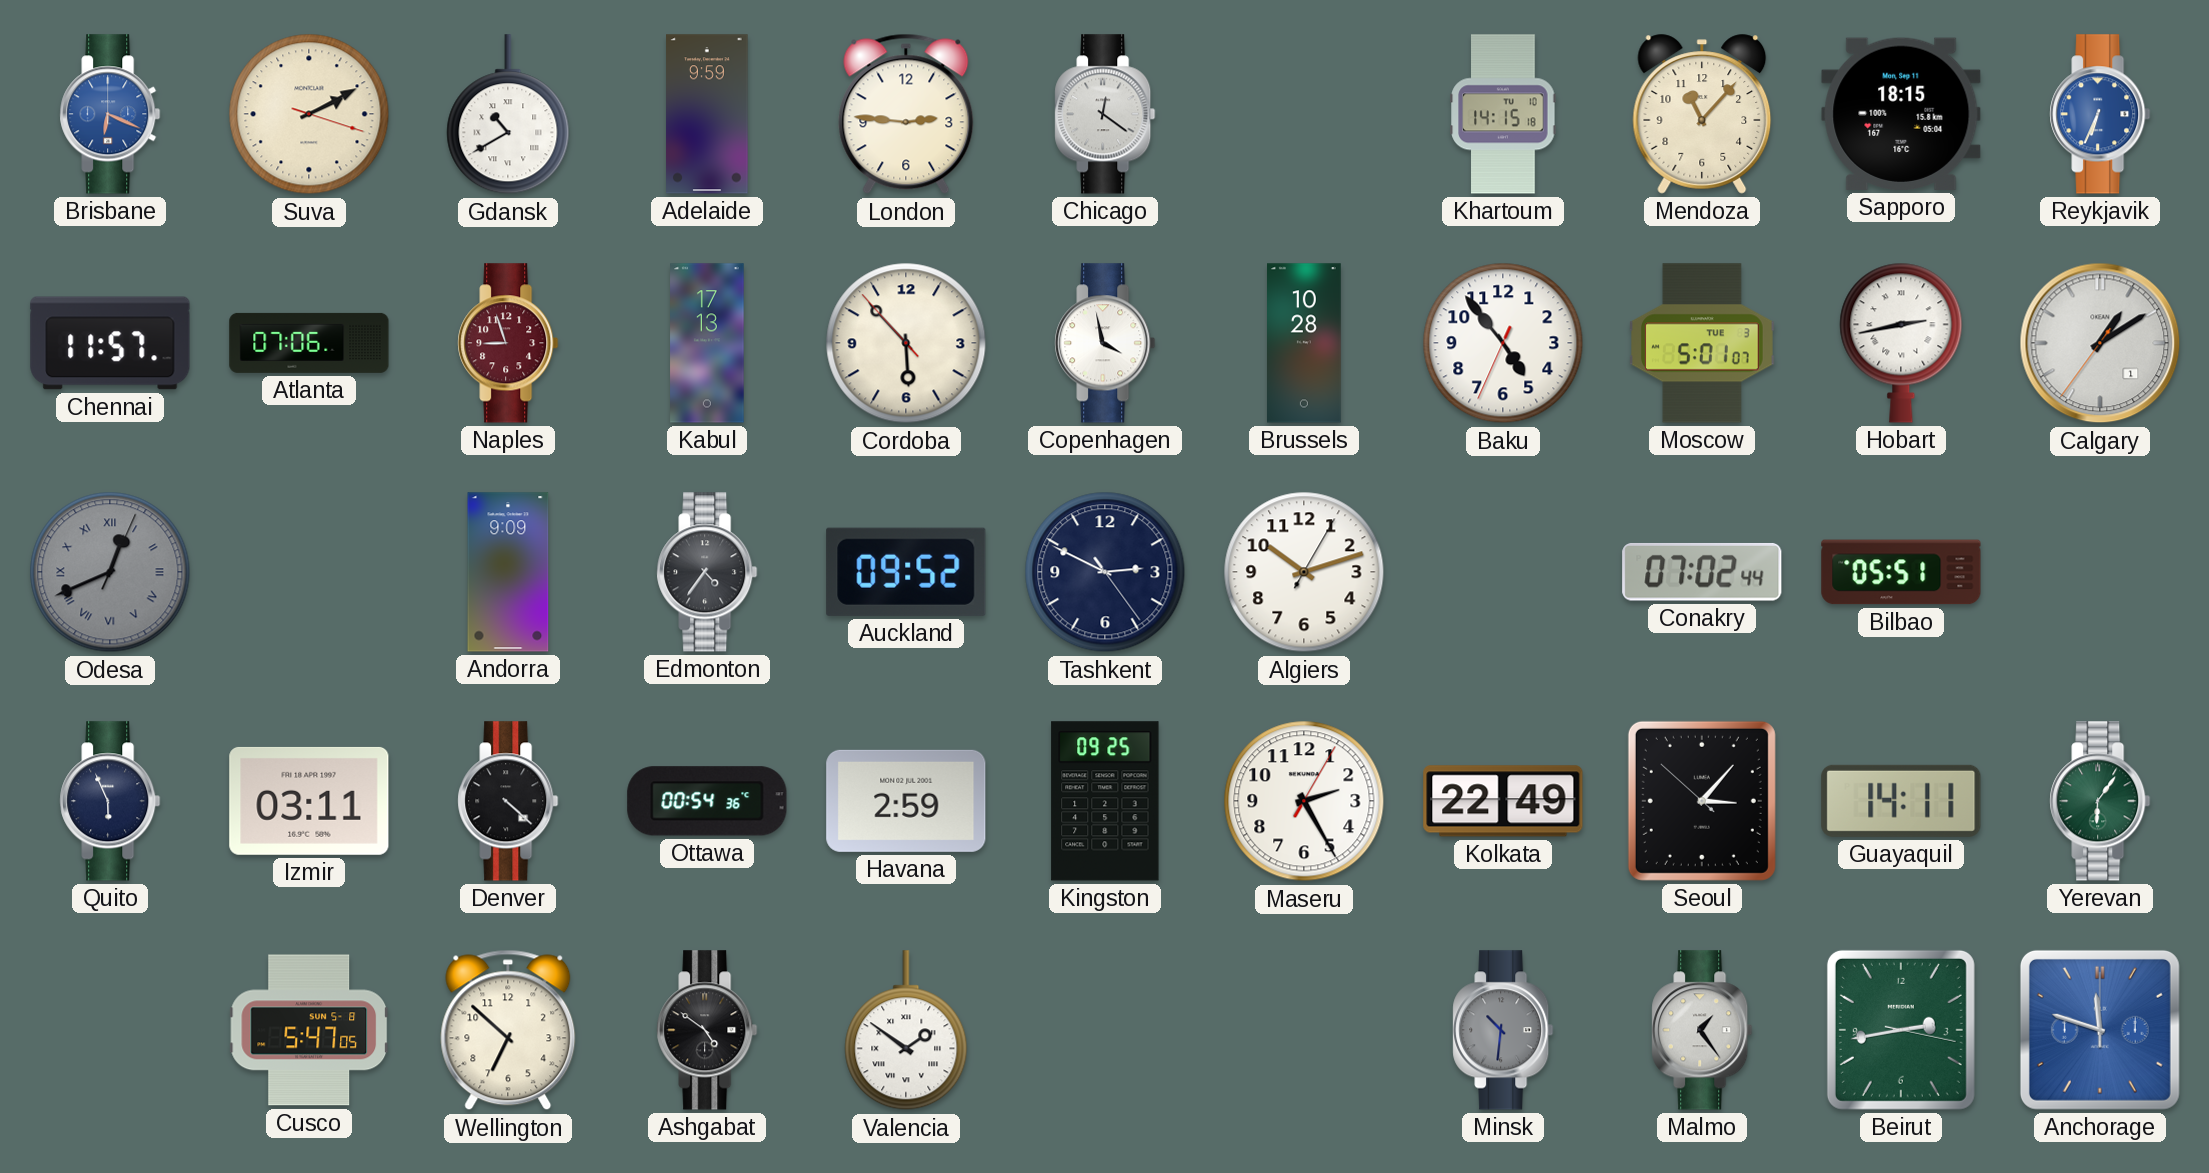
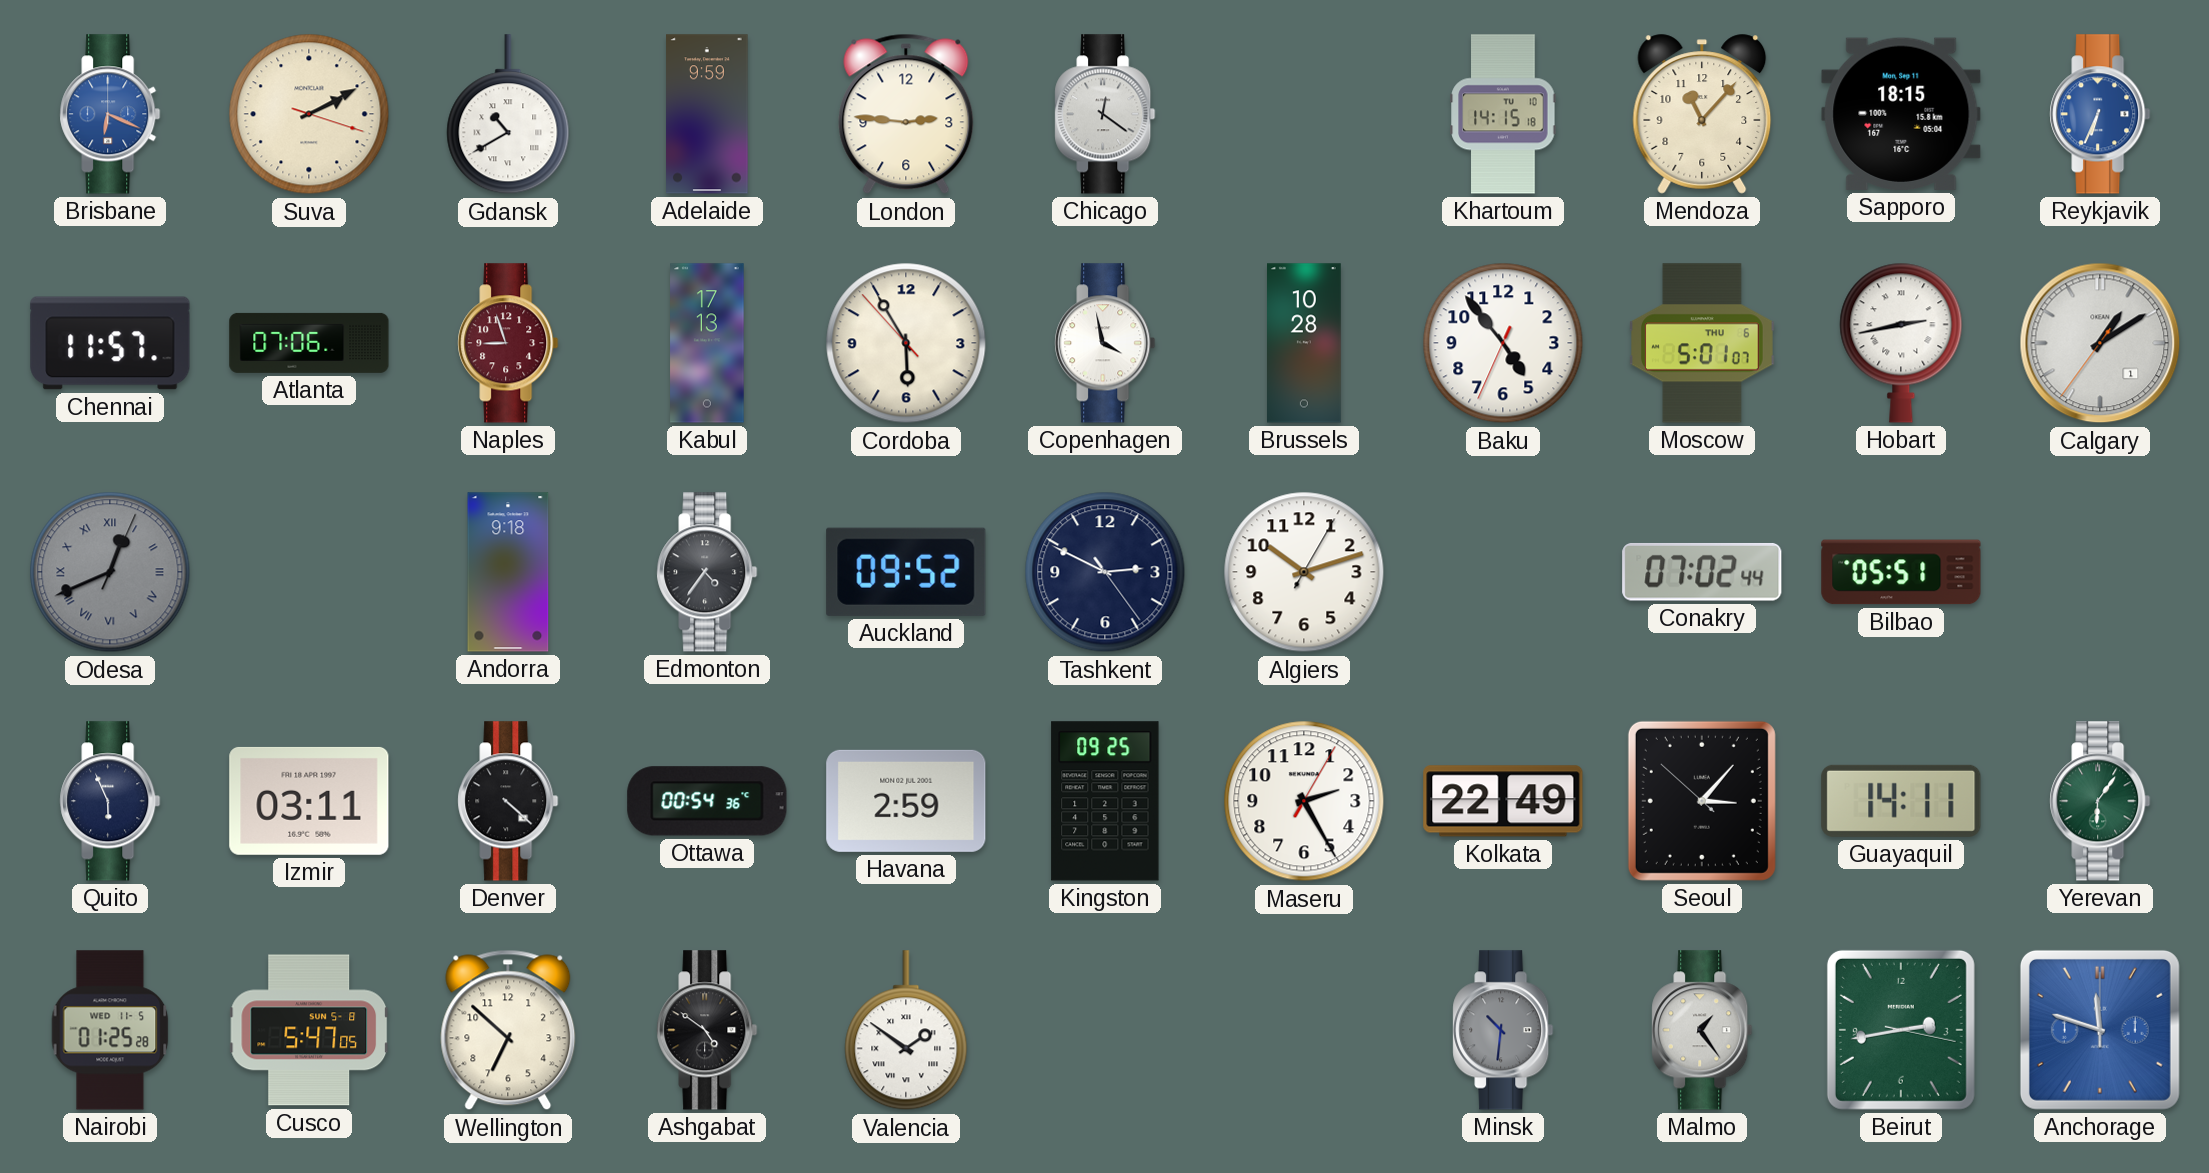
Cordoba: 5:52 -> 5:54
Moscow date: TUE 3 -> THU 6
Andorra: 9:09 -> 9:18
Nairobi: none -> 01:25
